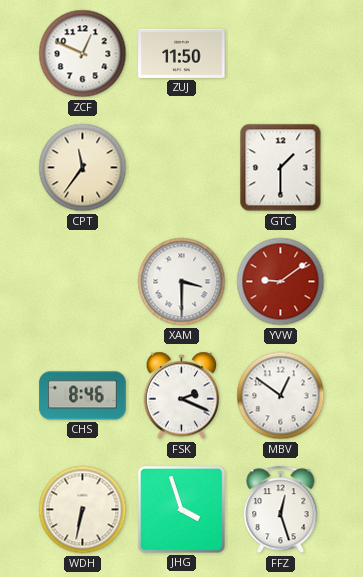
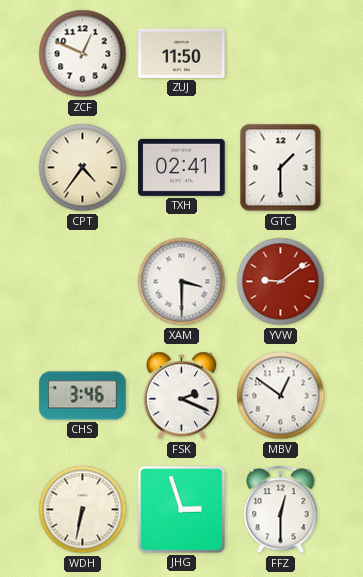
CPT: 11:36 -> 4:36
TXH: none -> 02:41
CHS: 8:46 -> 3:46
JHG: 3:57 -> 2:57
FFZ: 12:27 -> 12:30
